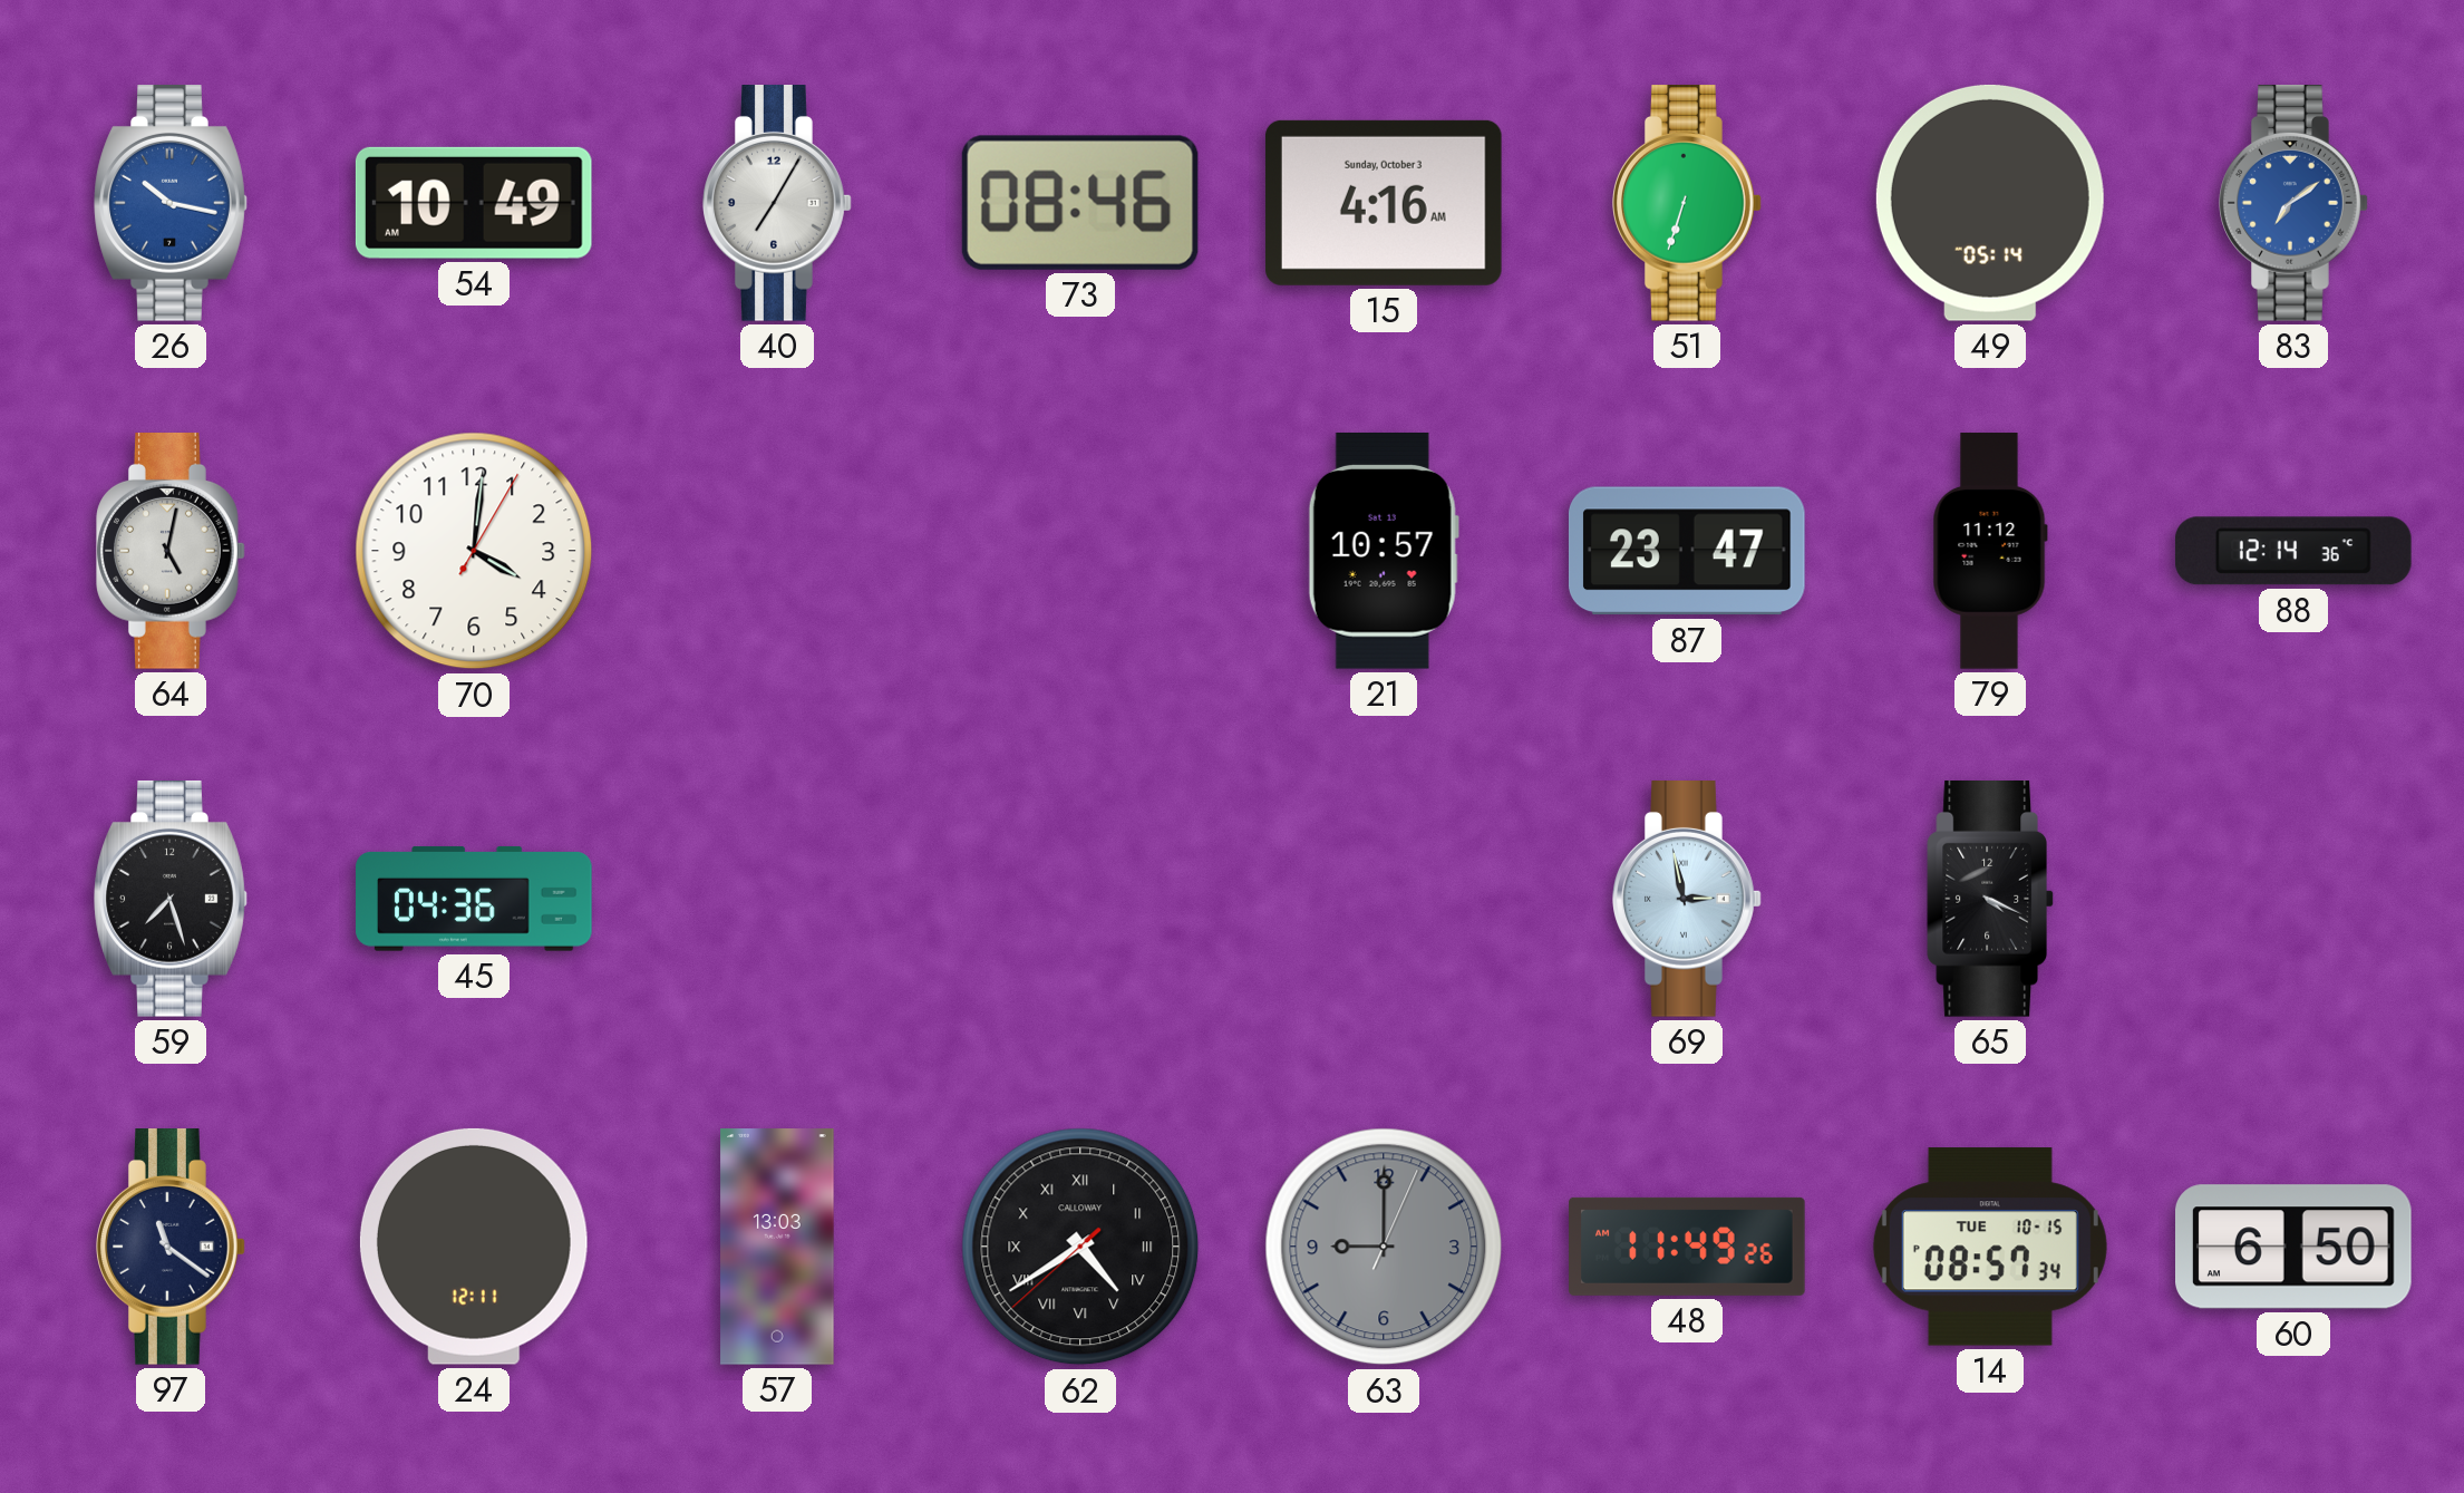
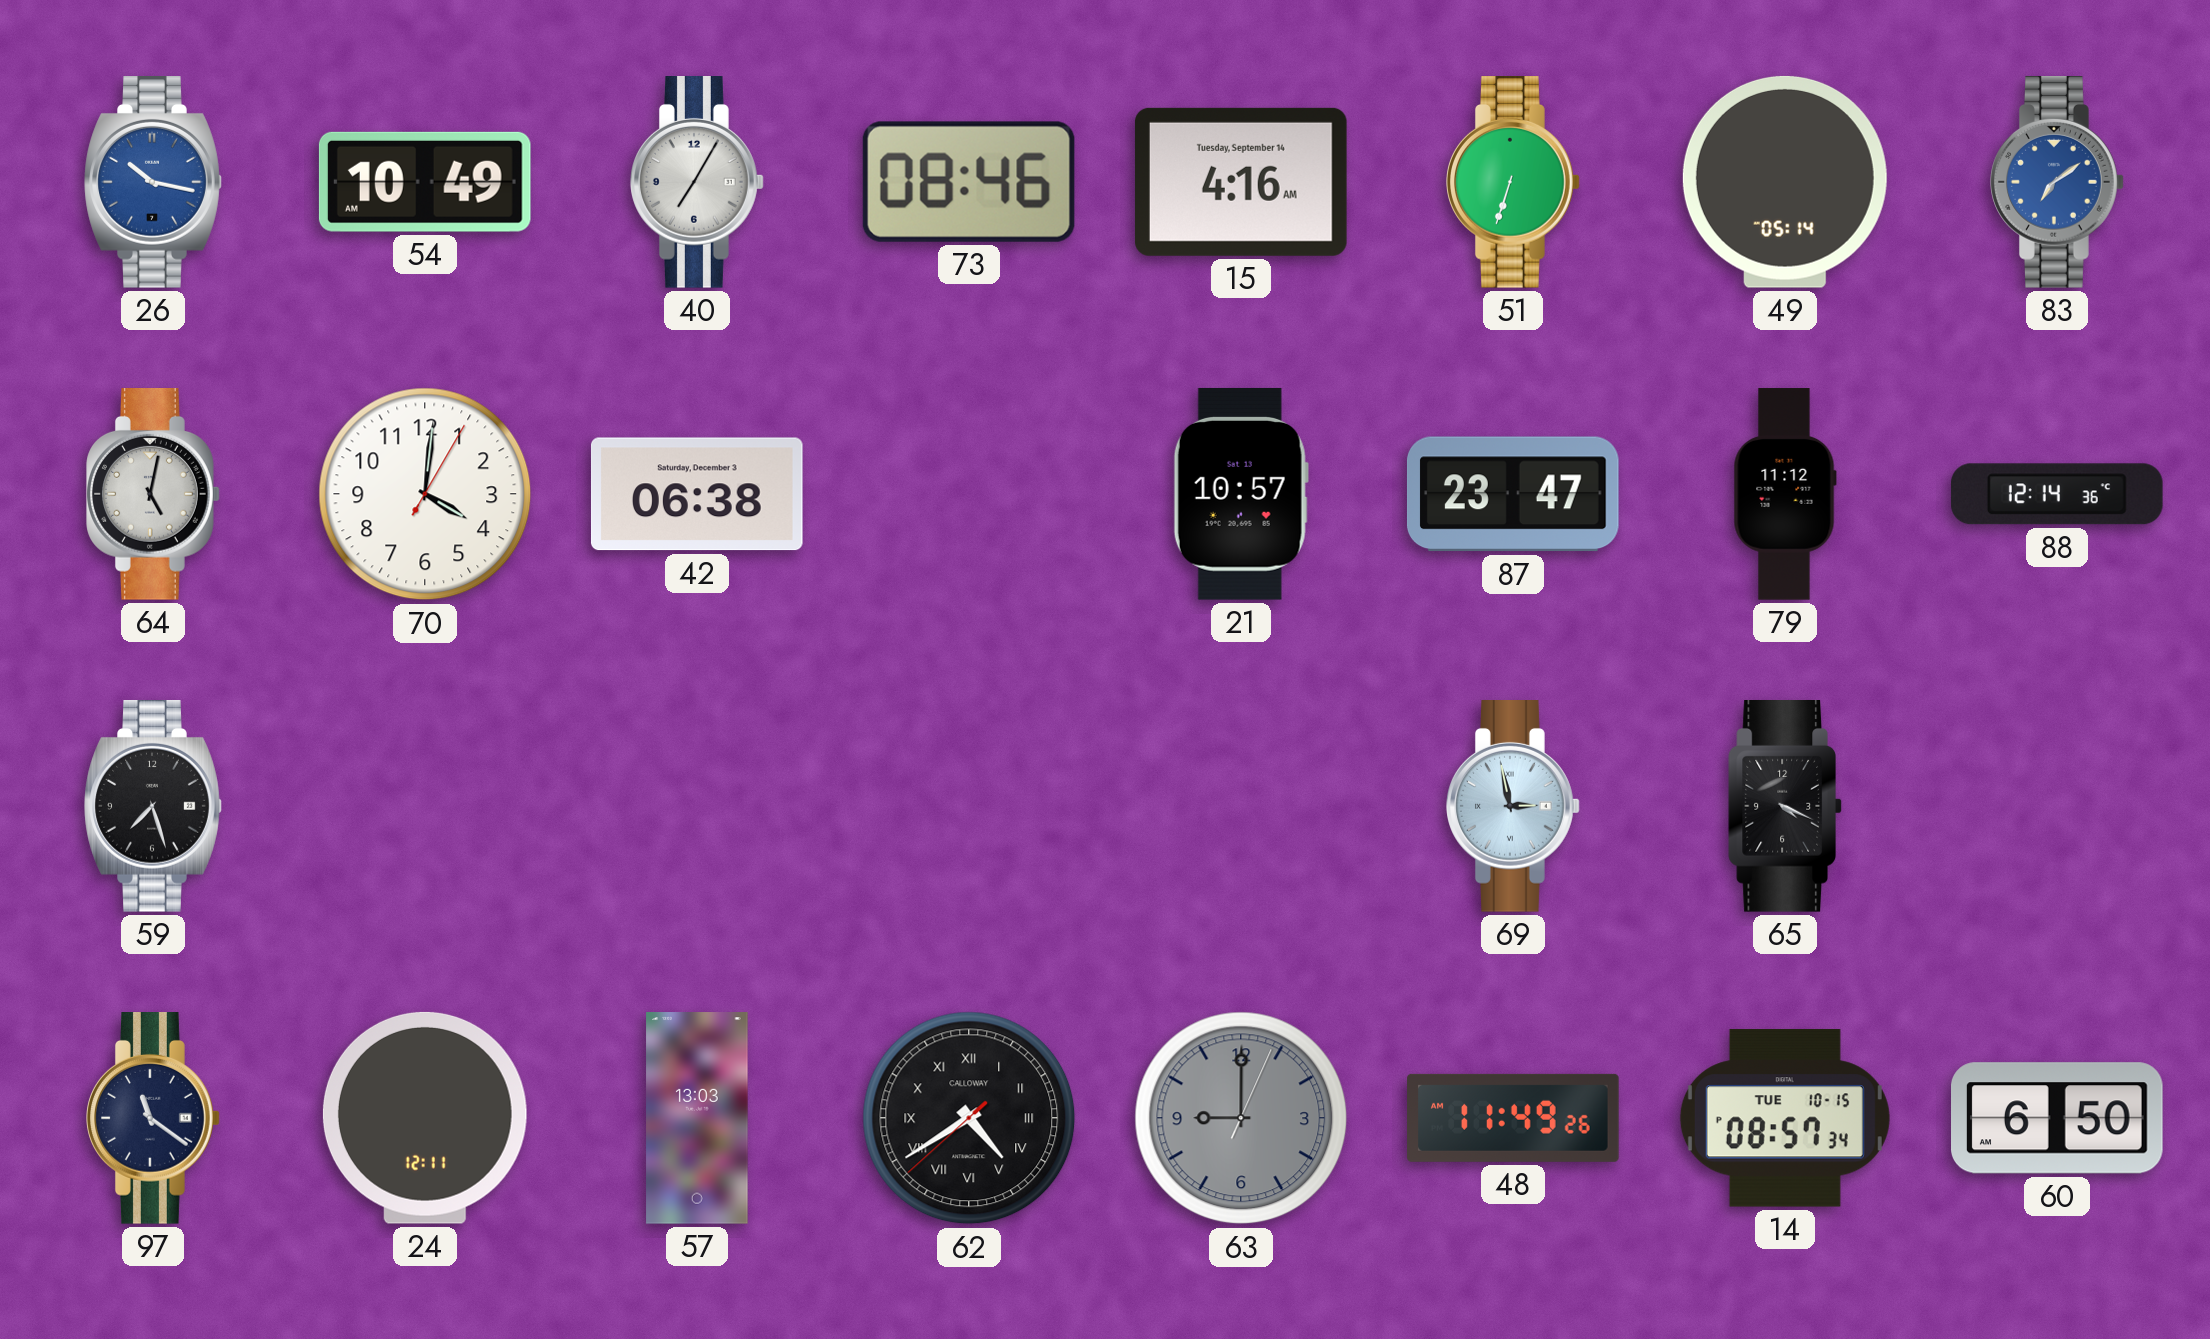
15 date: Sunday, October 3 -> Tuesday, September 14
42: none -> 06:38
45: 04:36 -> none
